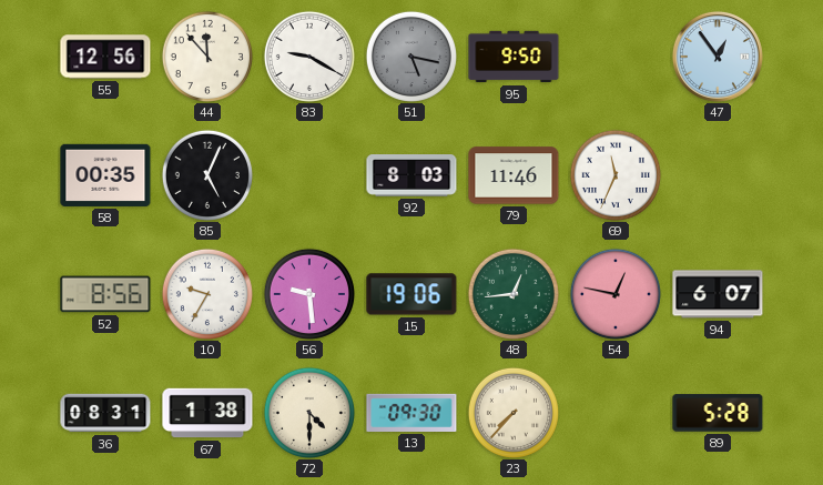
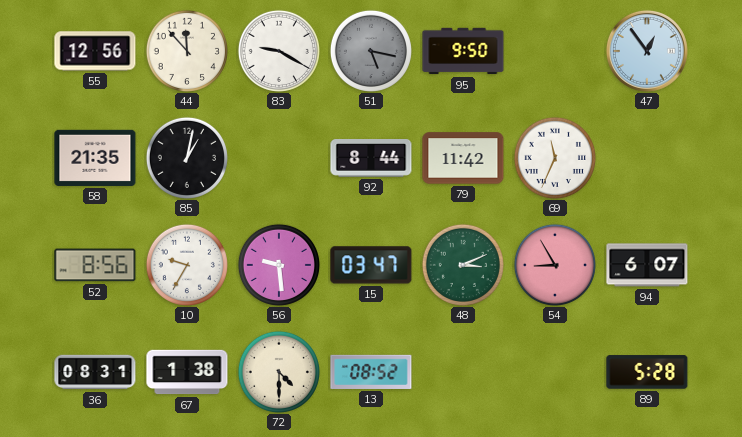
58: 00:35 -> 21:35
85: 5:04 -> 1:02
92: 8:03 -> 8:44
79: 11:46 -> 11:42
15: 19:06 -> 03:47
48: 12:44 -> 3:11
54: 12:47 -> 8:55
13: 09:30 -> 08:52
23: 7:37 -> none
